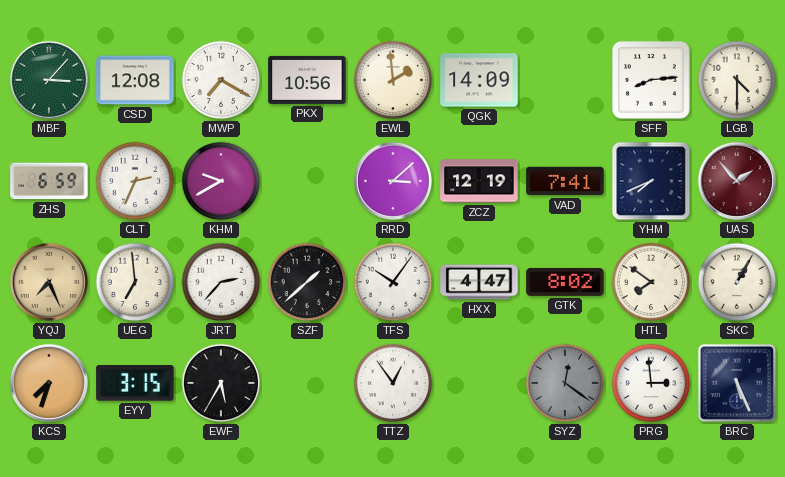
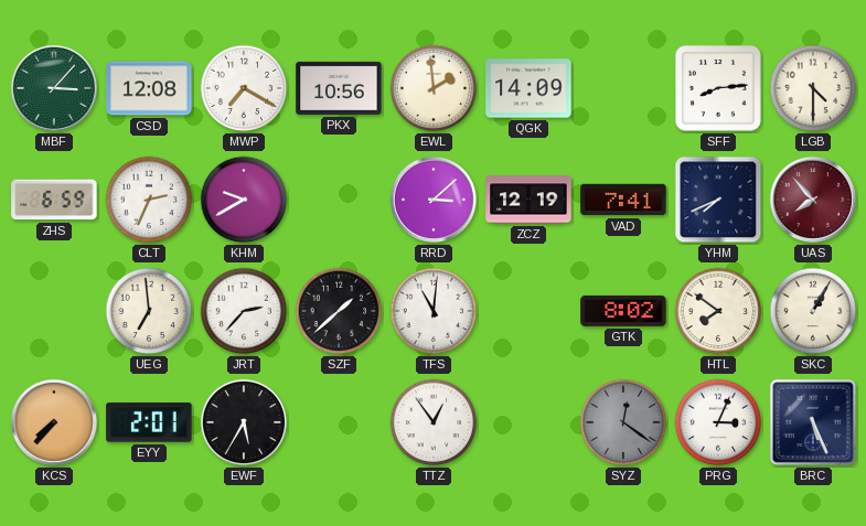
UAS: 1:53 -> 7:53
YQJ: 7:26 -> none
TFS: 10:06 -> 11:01
HXX: 4:47 -> none
KCS: 7:33 -> 7:37
EYY: 3:15 -> 2:01
PRG: 2:59 -> 3:04
